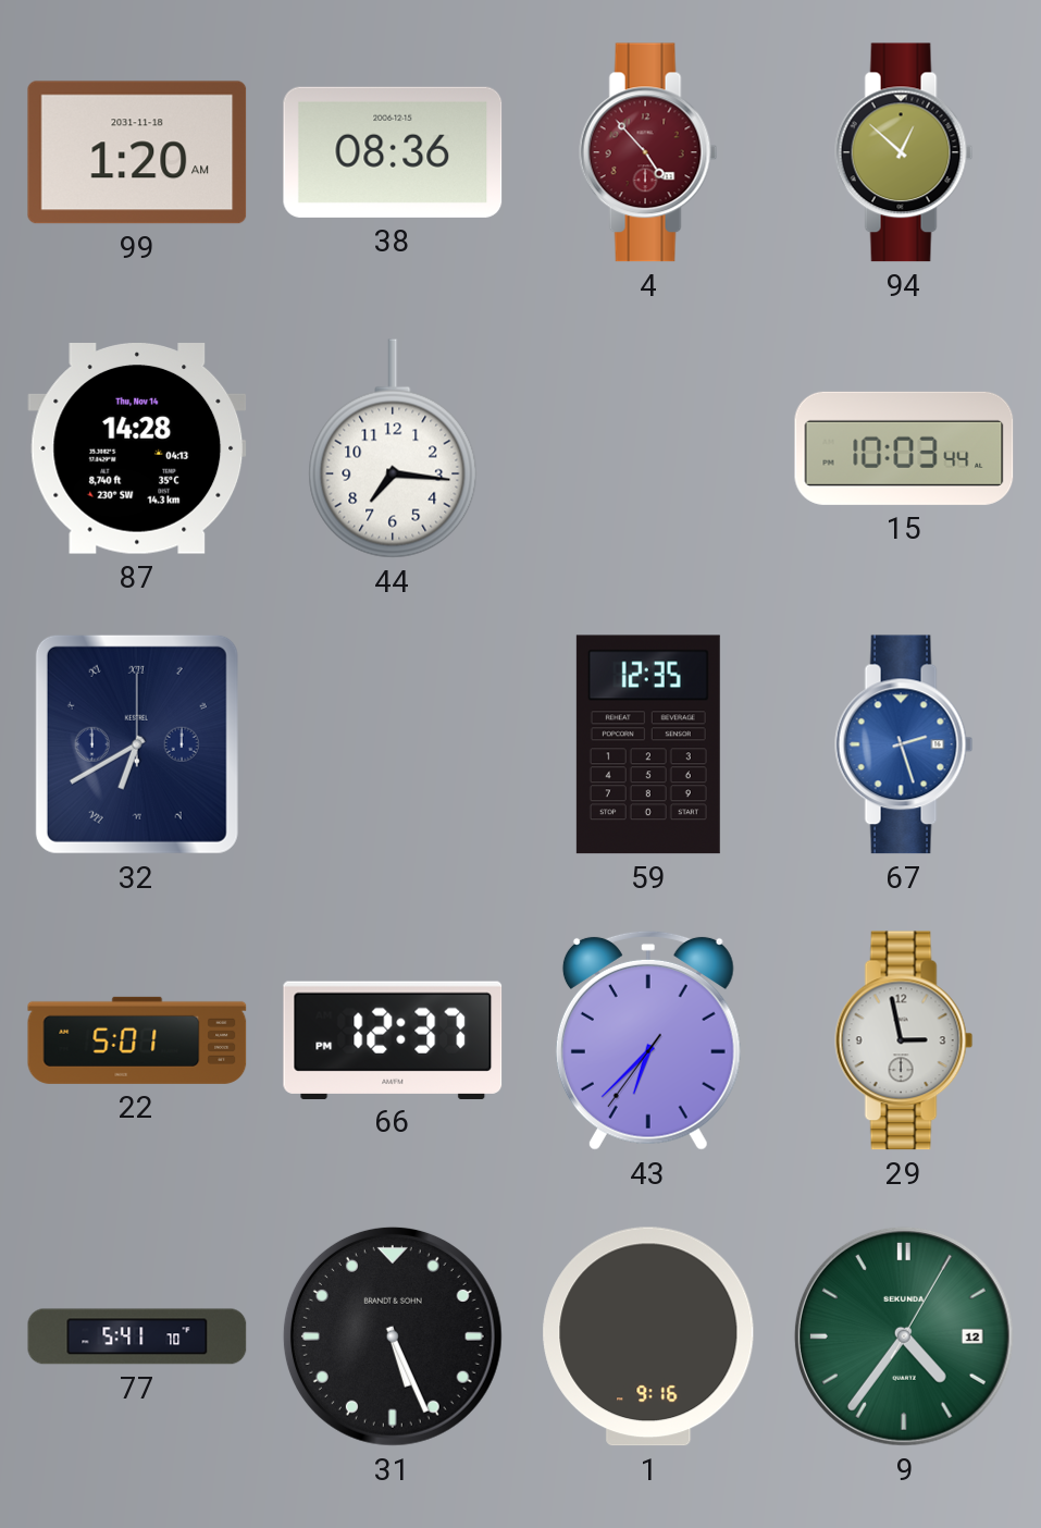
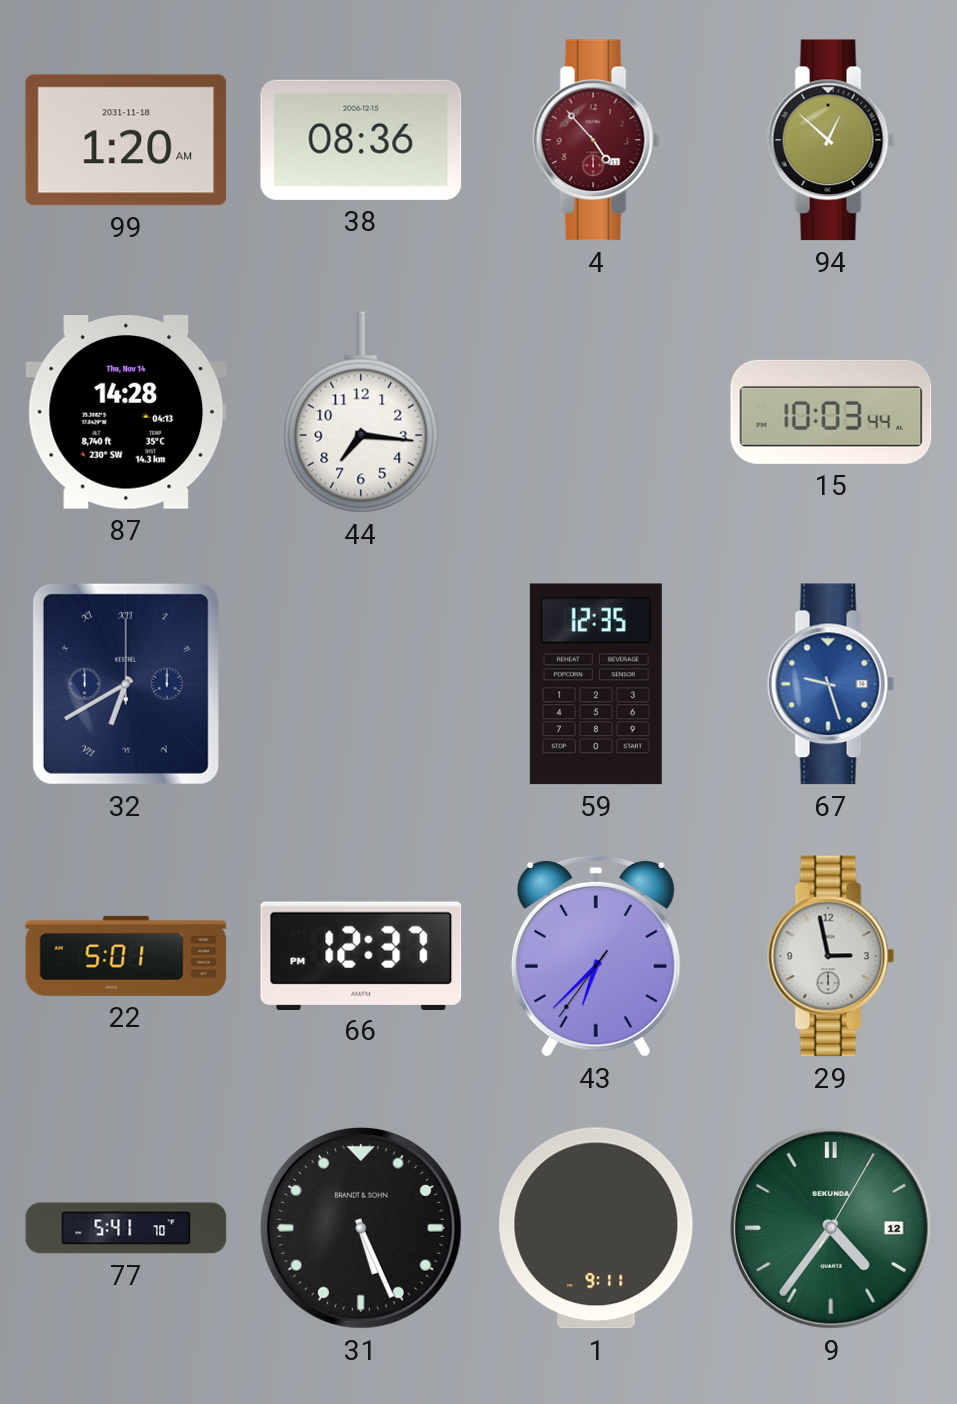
67: 2:27 -> 9:27
1: 9:16 -> 9:11
